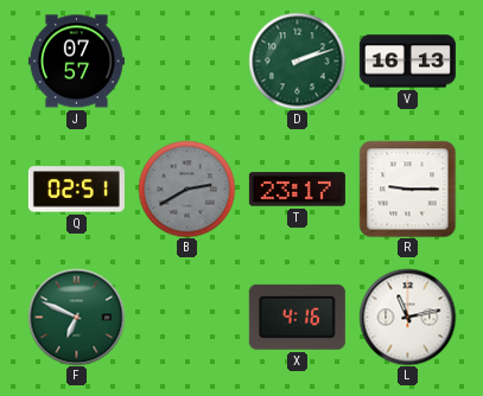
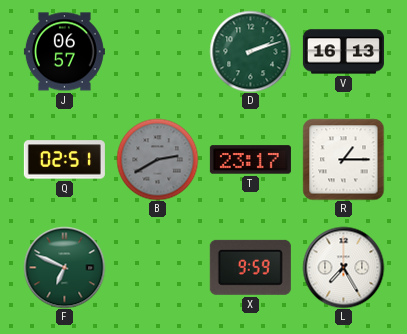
J: 07:57 -> 06:57
R: 9:15 -> 1:15
X: 4:16 -> 9:59
L: 11:13 -> 7:25
